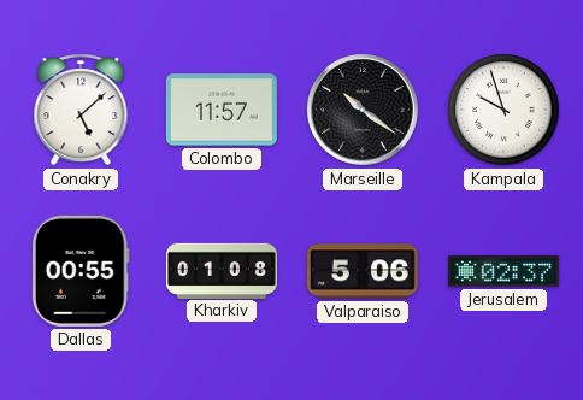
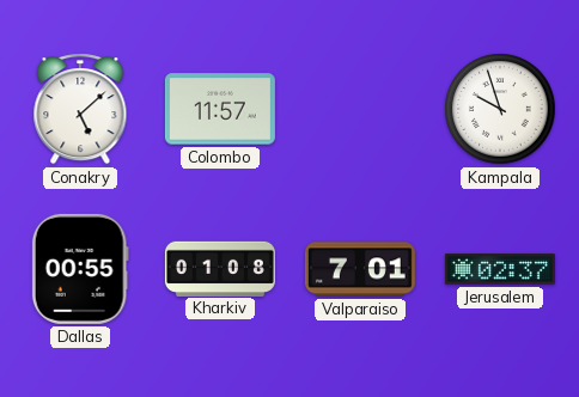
Marseille: 10:21 -> none
Valparaiso: 5:06 -> 7:01
